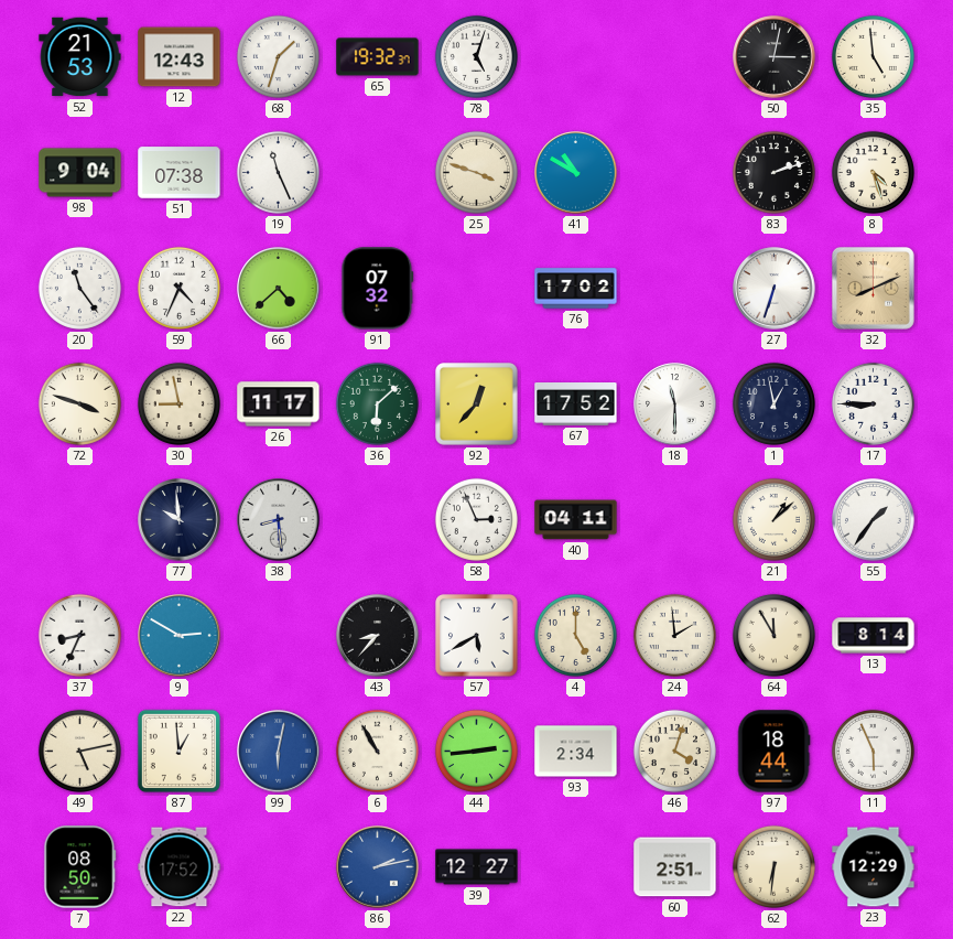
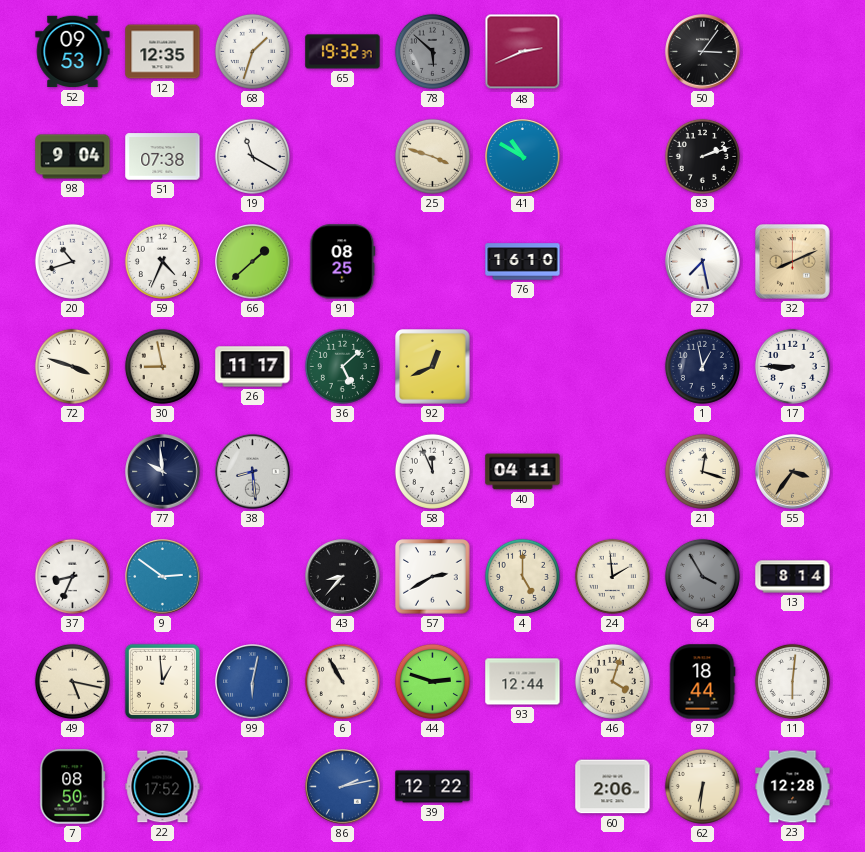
52: 21:53 -> 09:53
12: 12:43 -> 12:35
78: 5:03 -> 5:52
78 dial: white -> grey
48: none -> 2:41
50: 3:02 -> 3:06
35: 4:59 -> none
19: 11:26 -> 11:20
8: 4:27 -> none
20: 11:24 -> 10:42
66: 4:38 -> 1:38
91: 07:32 -> 08:25
76: 17:02 -> 16:10
27: 6:33 -> 7:28
36: 6:08 -> 5:08
92: 12:37 -> 12:41
67: 17:52 -> none
18: 11:30 -> none
58: 2:56 -> 11:56
21: 1:08 -> 12:18
55: 1:36 -> 3:36
55 dial: white -> champagne
9: 2:50 -> 2:51
57: 5:40 -> 2:40
64: 11:55 -> 3:55
64 dial: cream -> grey
49: 5:13 -> 5:17
44: 2:44 -> 2:48
93: 2:34 -> 12:44
11: 5:56 -> 6:01
39: 12:27 -> 12:22
60: 2:51 -> 2:06
23: 12:29 -> 12:28
